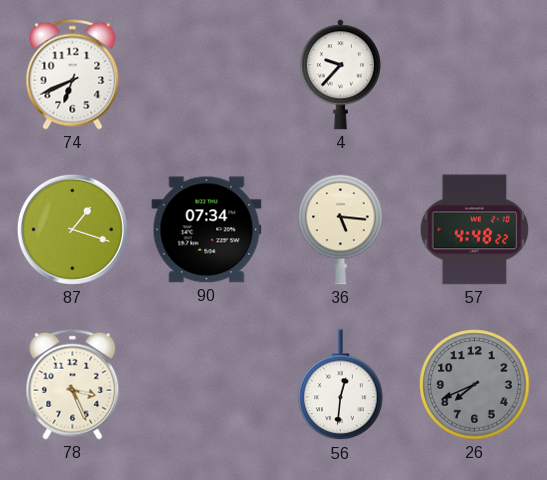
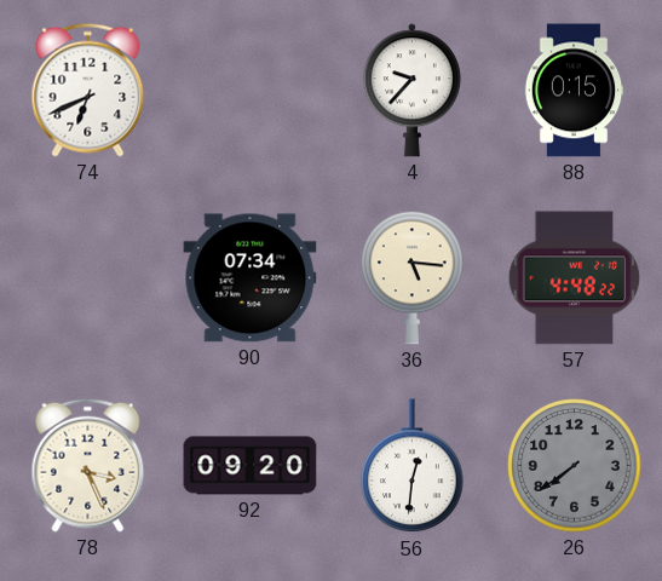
88: none -> 0:15
87: 1:18 -> none
92: none -> 09:20
26: 7:41 -> 7:39
